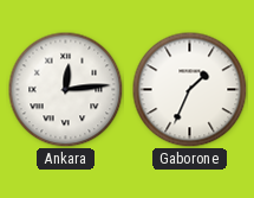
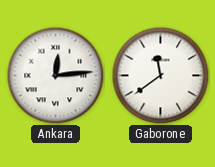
Gaborone: 1:34 -> 11:39
